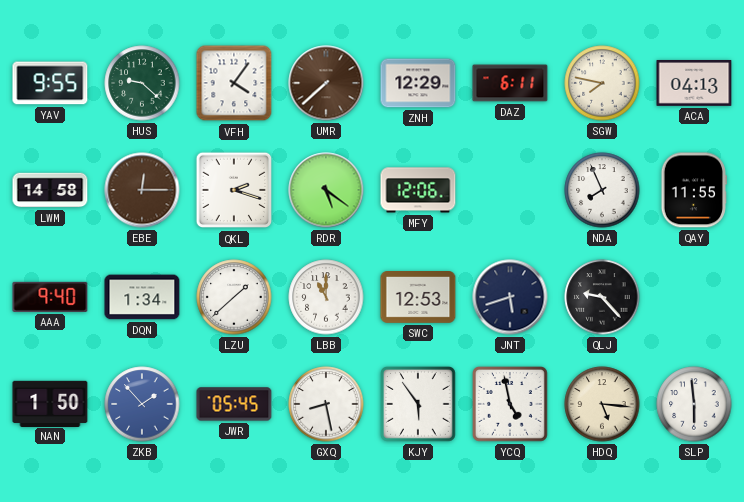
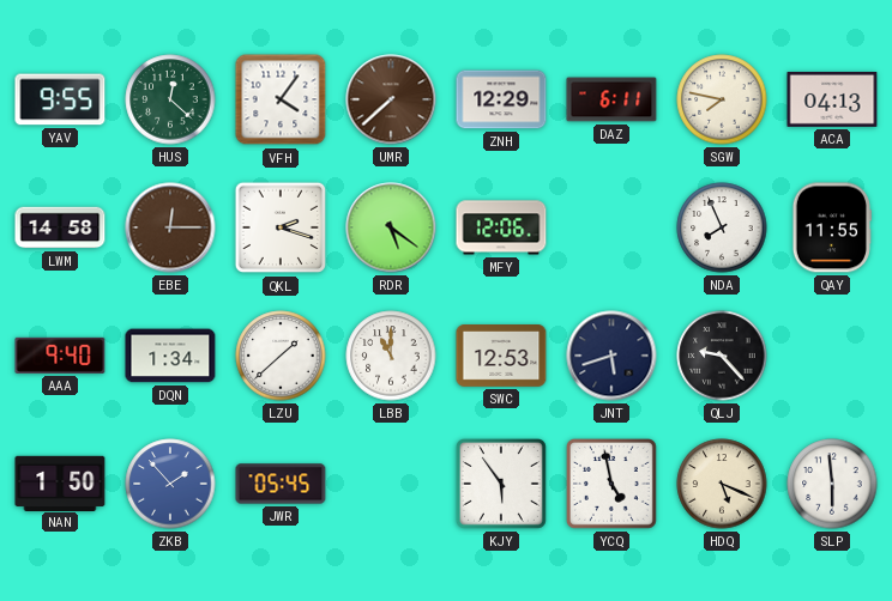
HUS: 9:22 -> 12:22
GXQ: 8:28 -> none
HDQ: 5:16 -> 5:19
